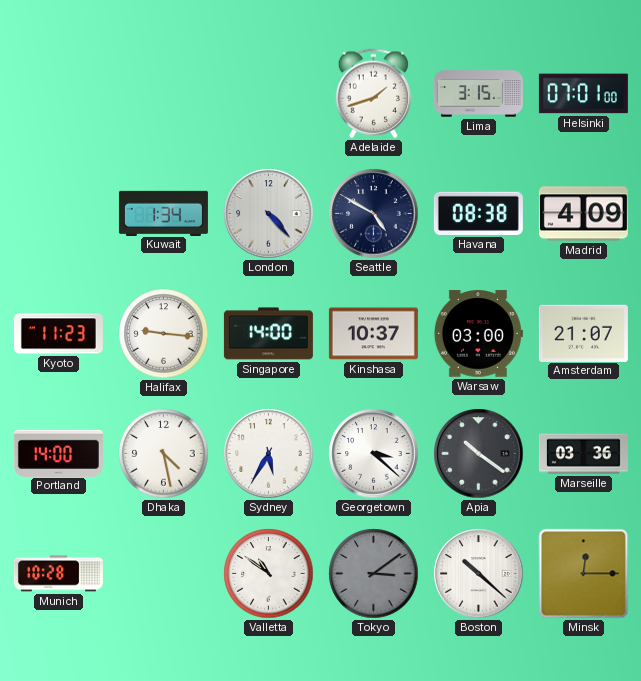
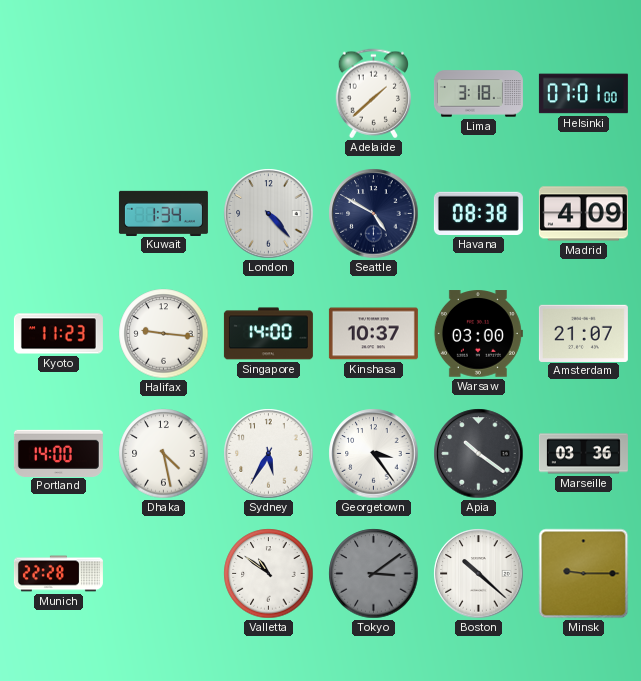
Adelaide: 1:42 -> 1:38
Lima: 3:15 -> 3:18
Georgetown: 3:22 -> 3:24
Munich: 10:28 -> 22:28
Minsk: 12:15 -> 9:15
